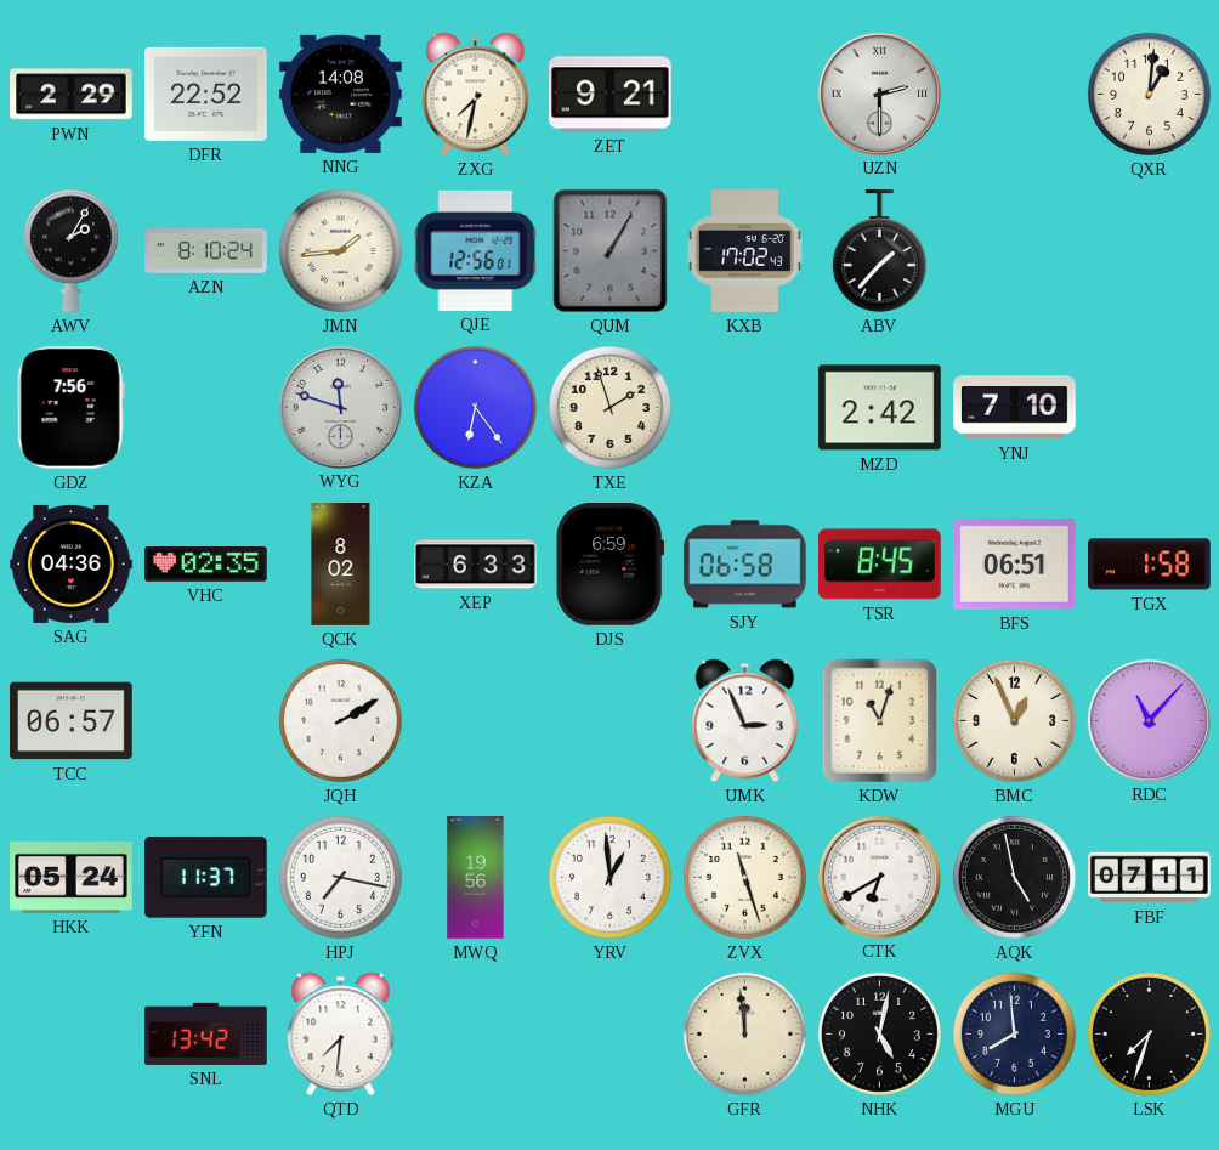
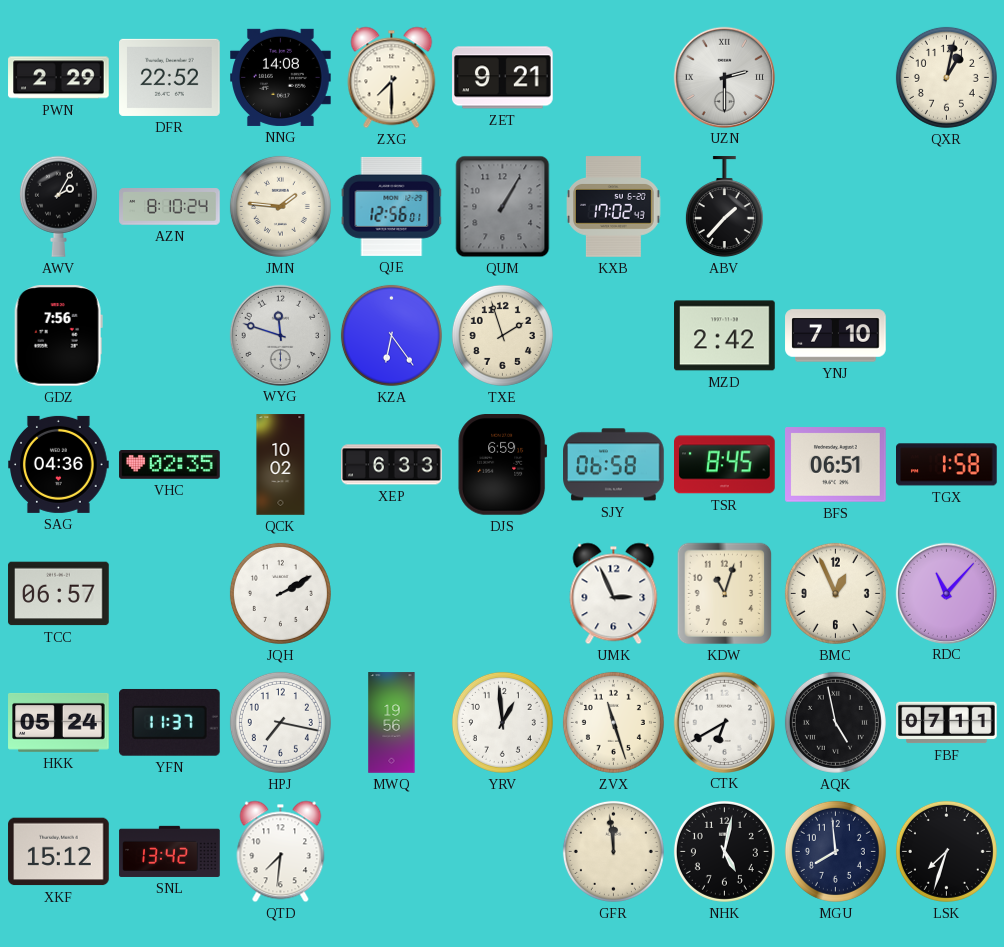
ZXG: 7:32 -> 7:30
QXR: 1:01 -> 1:02
JMN: 1:44 -> 1:46
QCK: 8:02 -> 10:02
XKF: none -> 15:12
